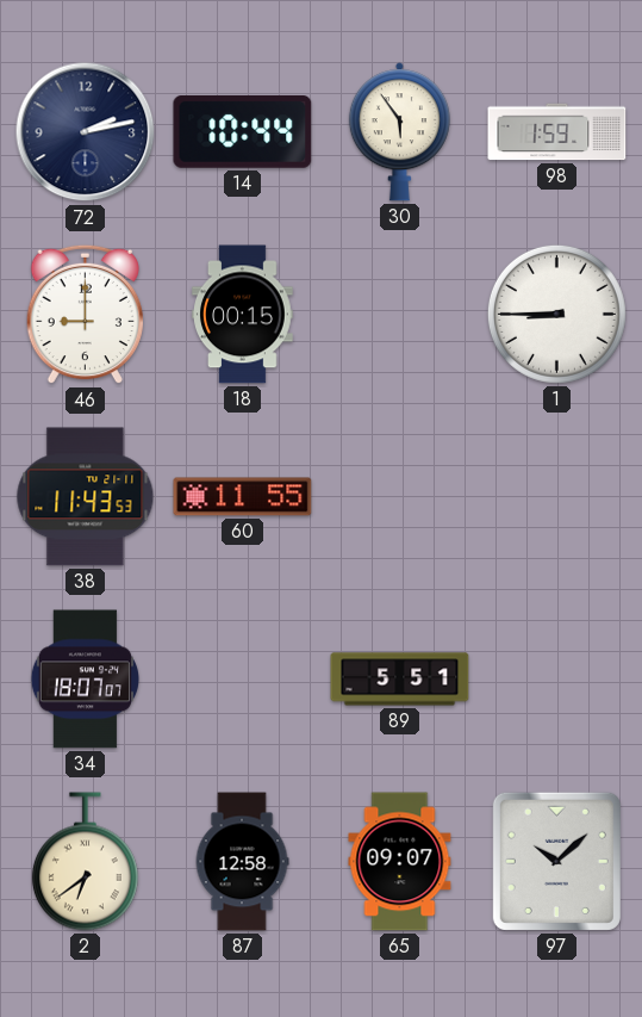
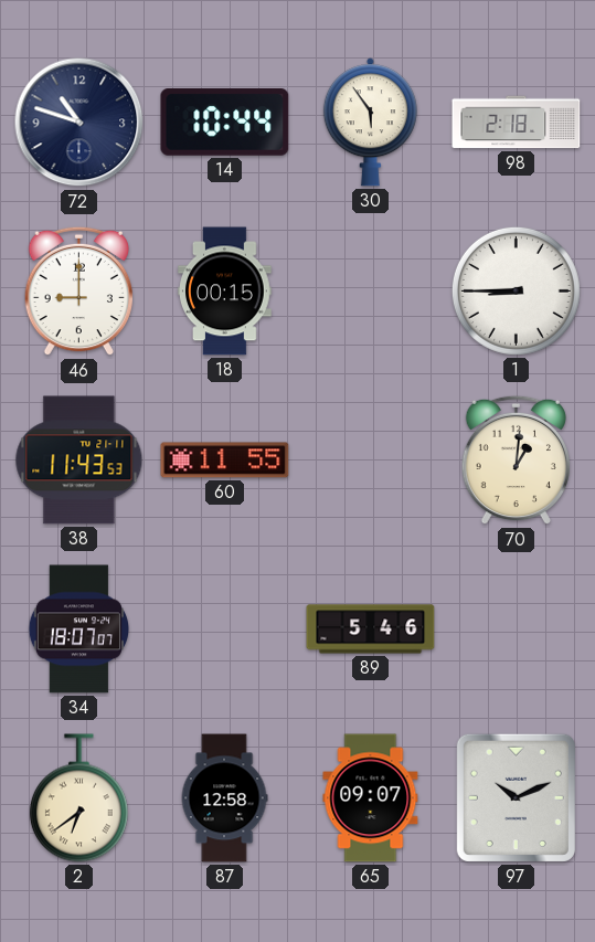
72: 2:13 -> 10:48
98: 1:59 -> 2:18
70: none -> 1:01
89: 5:51 -> 5:46
97: 10:08 -> 10:11
